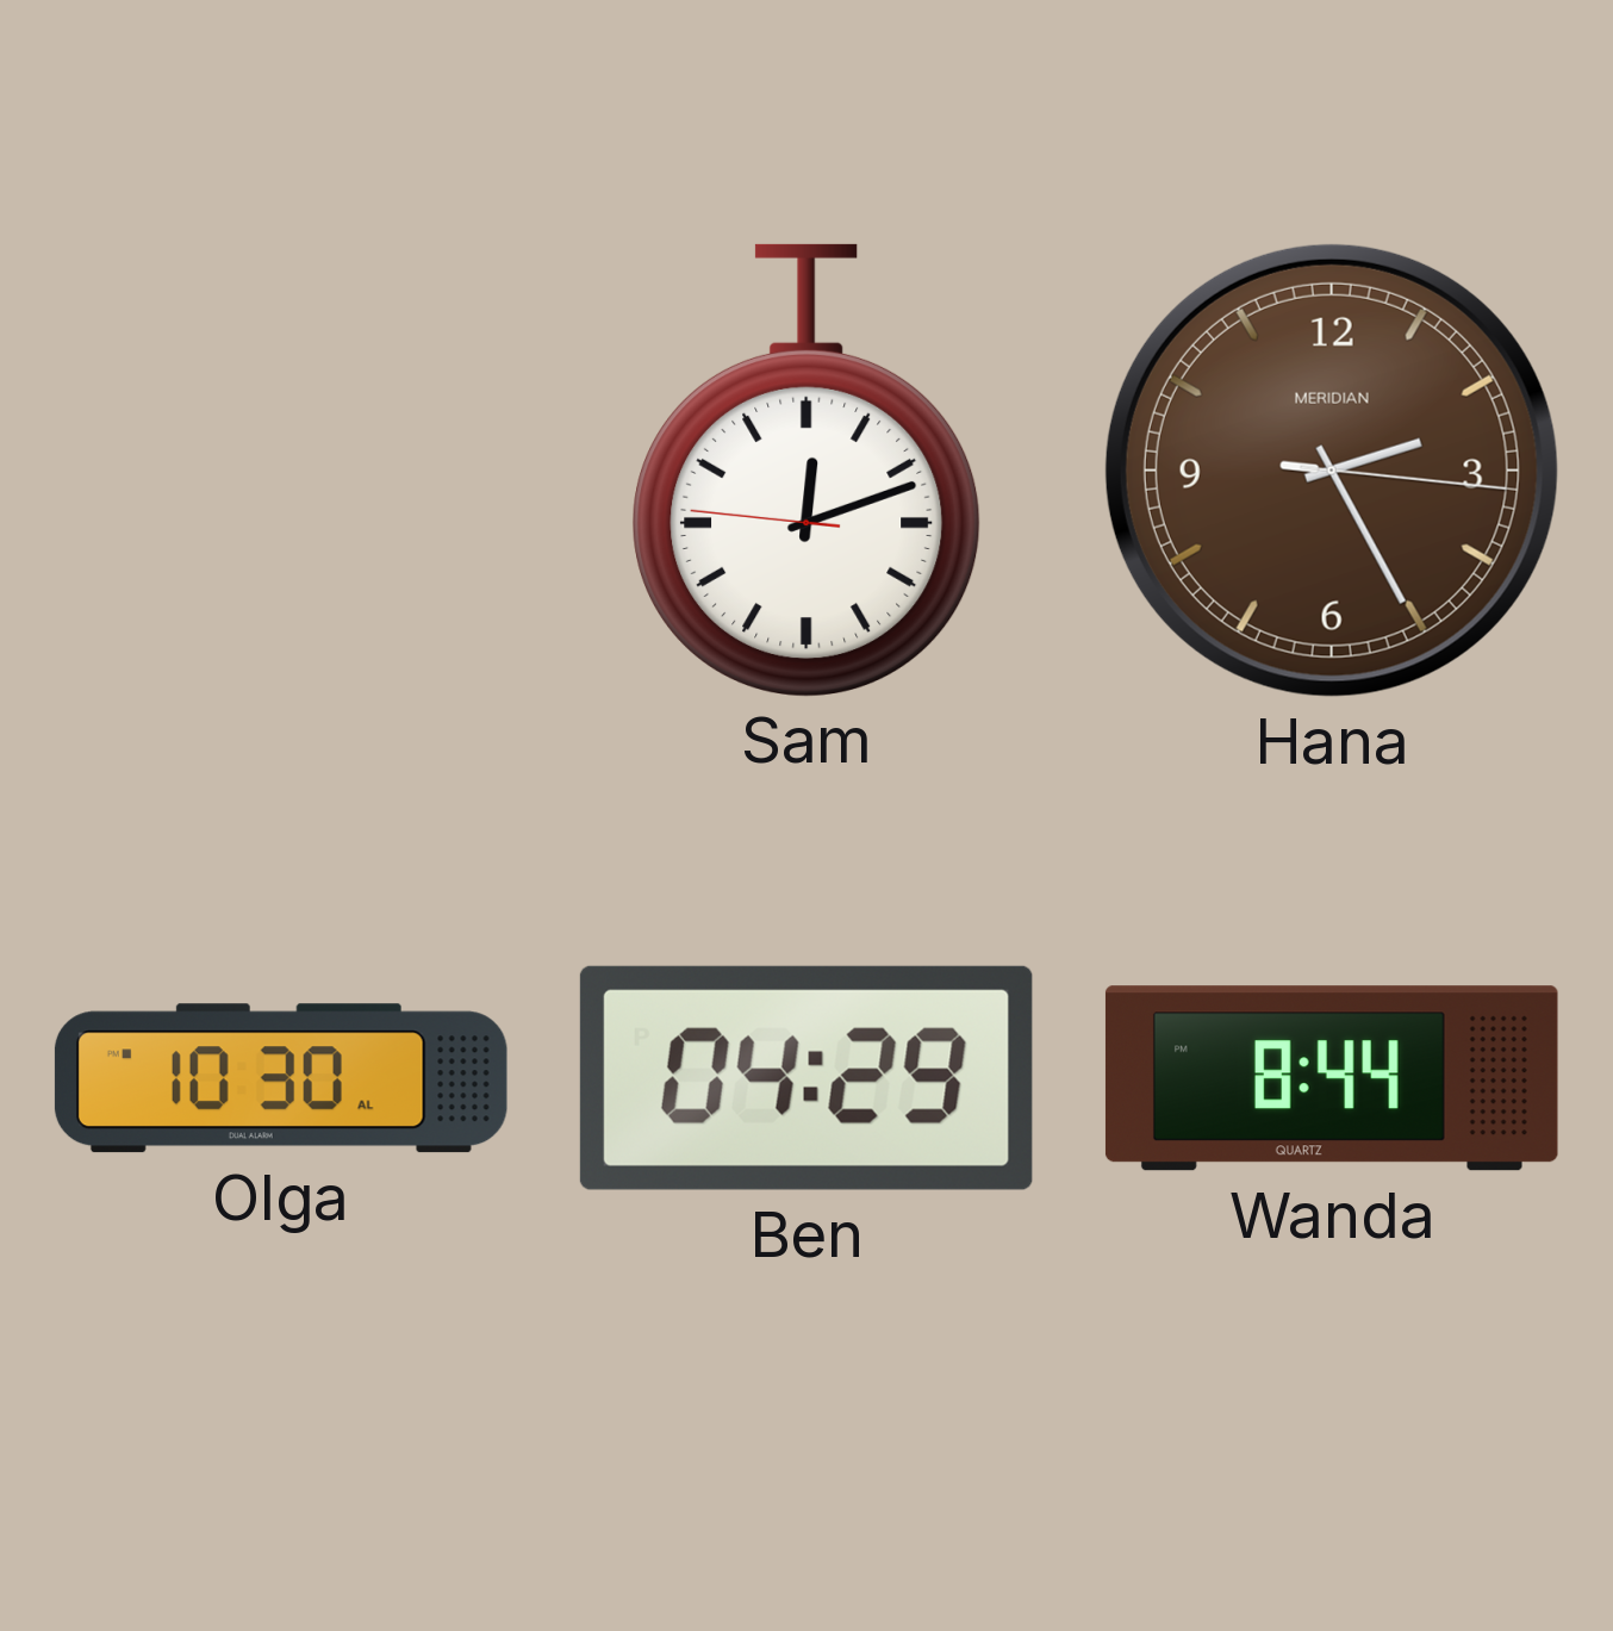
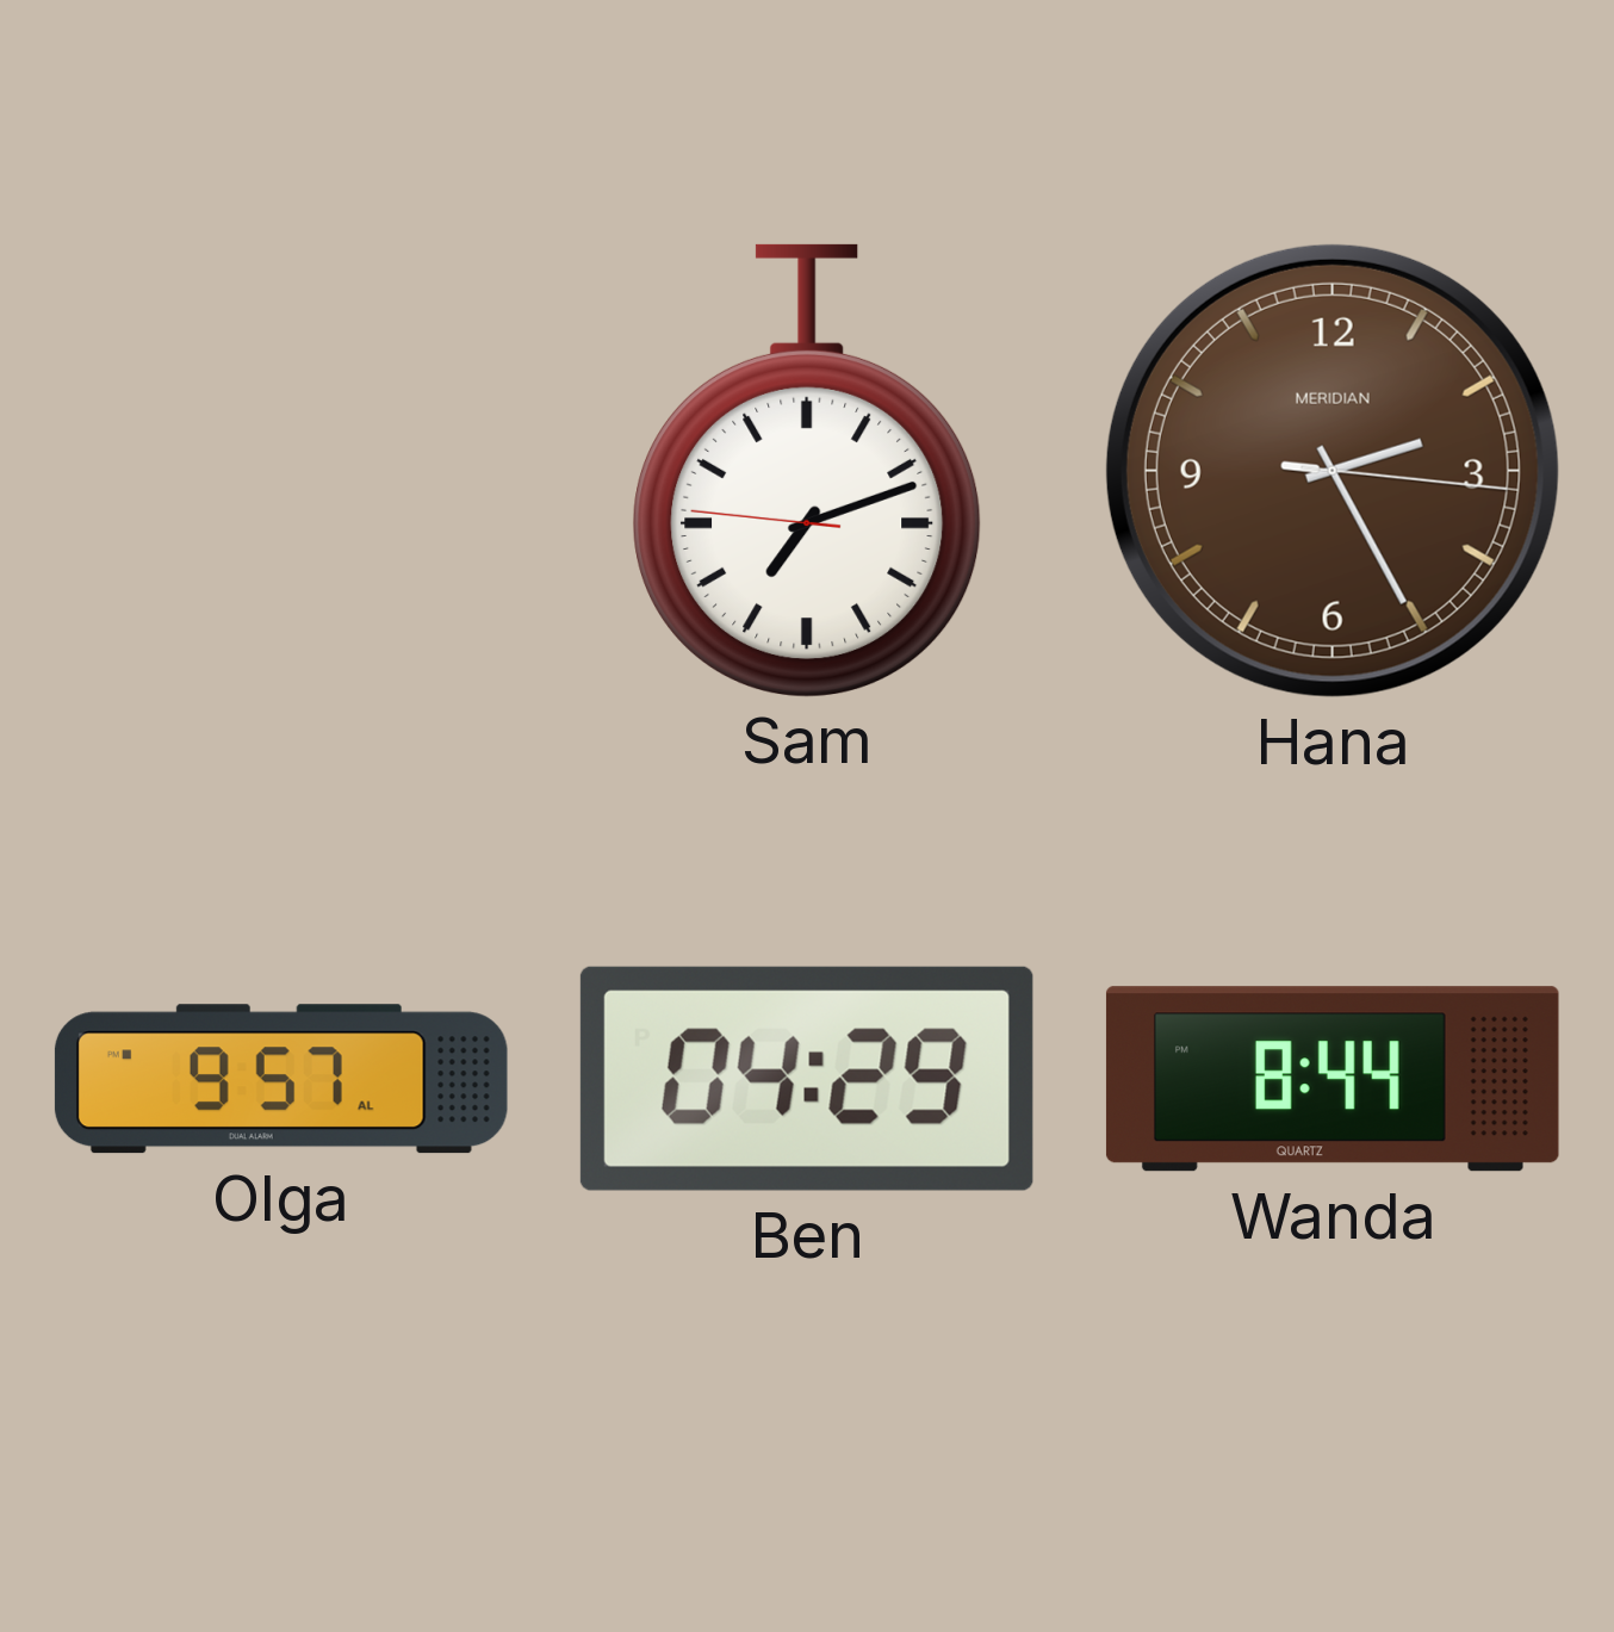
Sam: 12:11 -> 7:11
Olga: 10:30 -> 9:57
